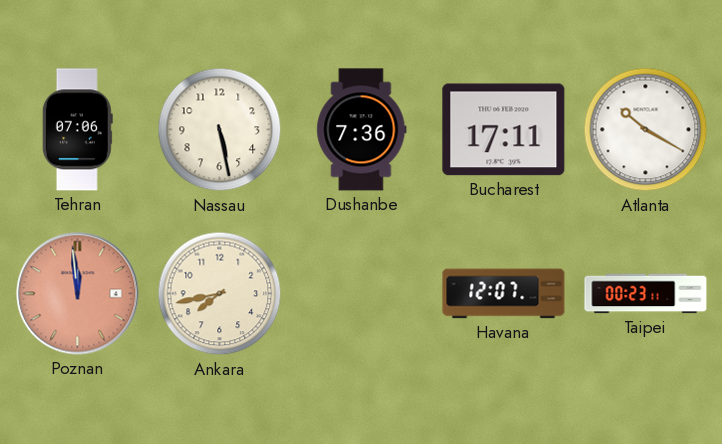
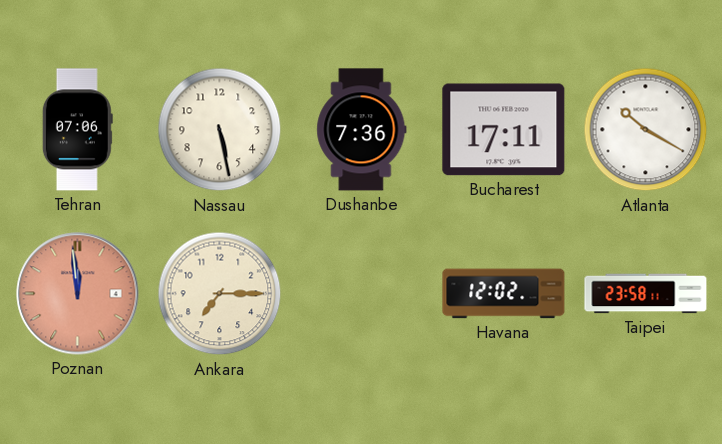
Ankara: 7:43 -> 7:15
Havana: 12:07 -> 12:02
Taipei: 00:23 -> 23:58
